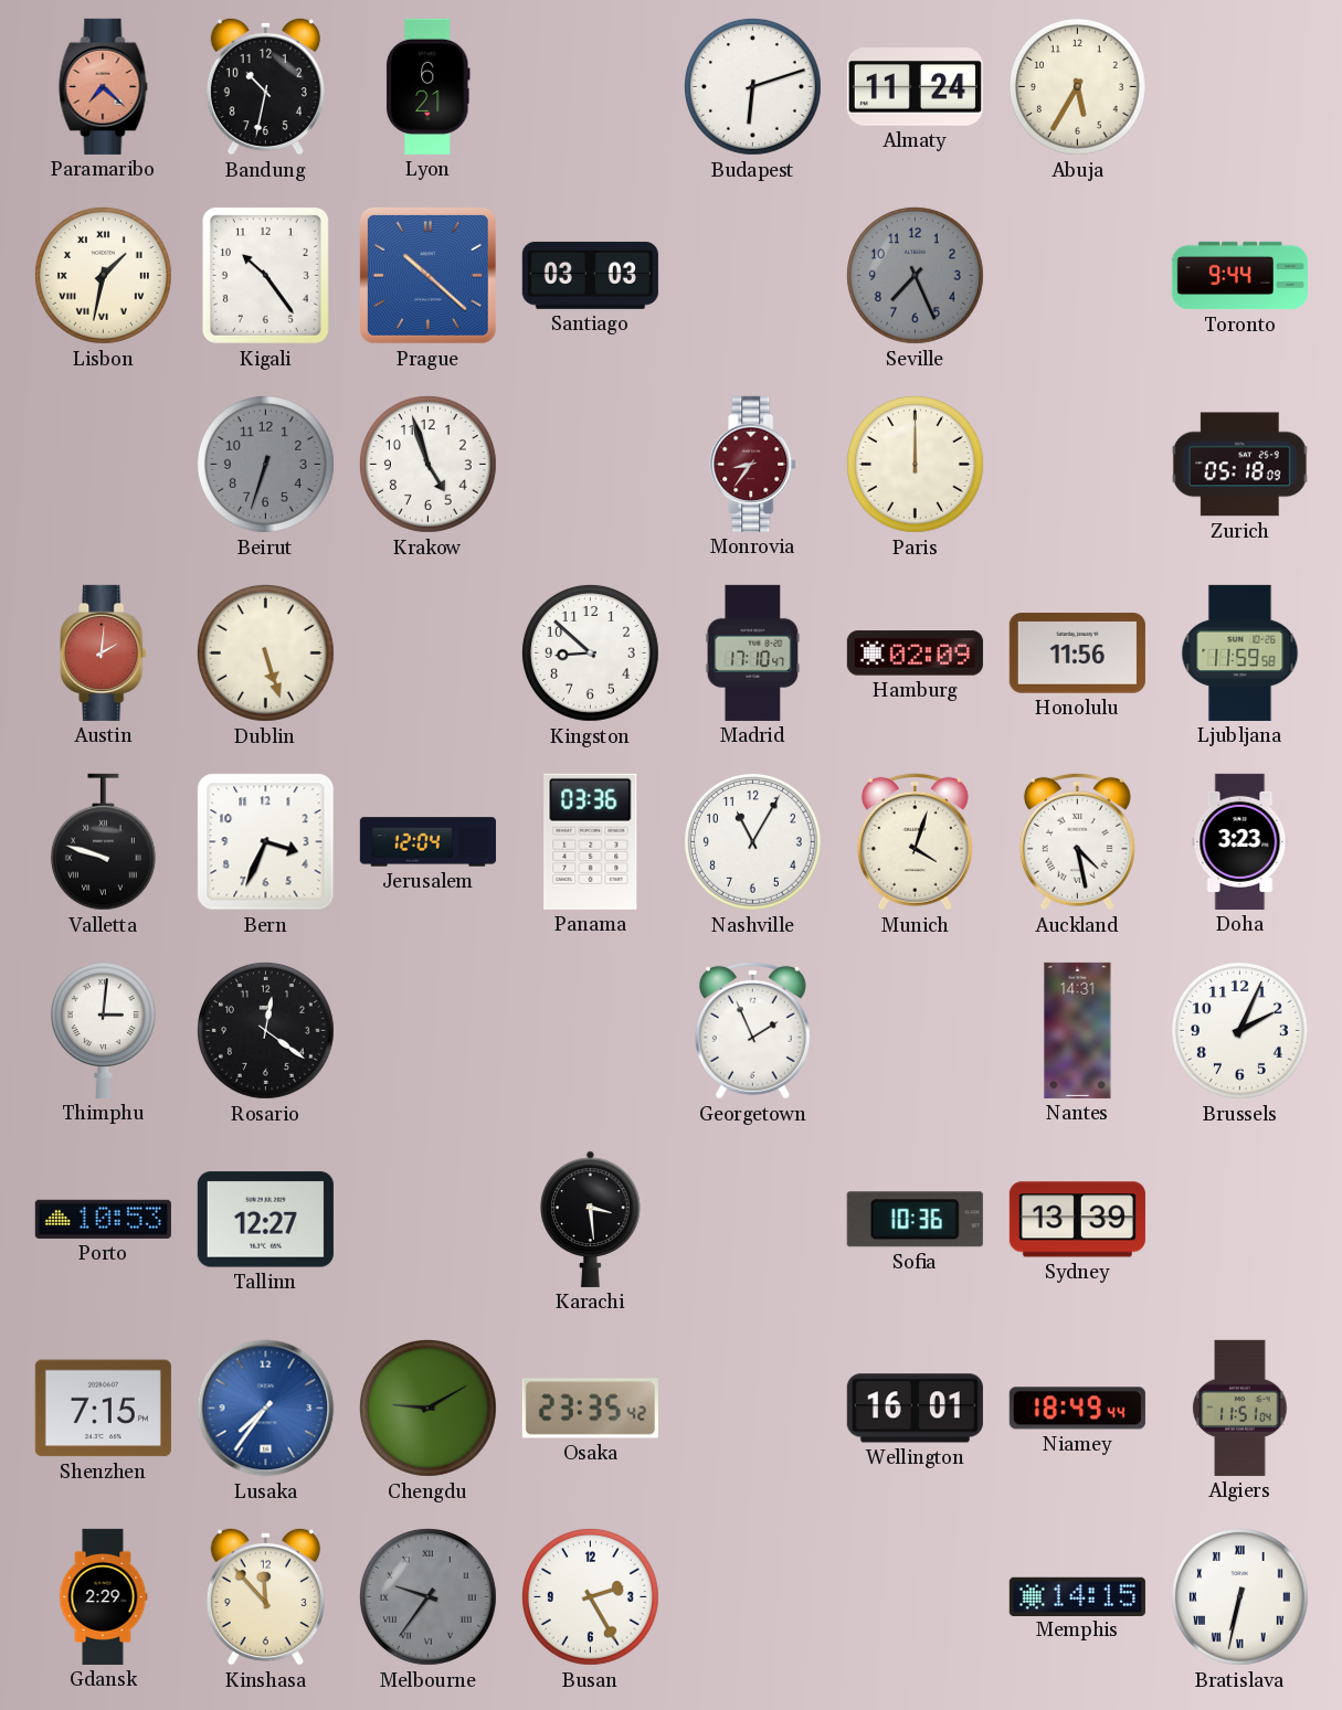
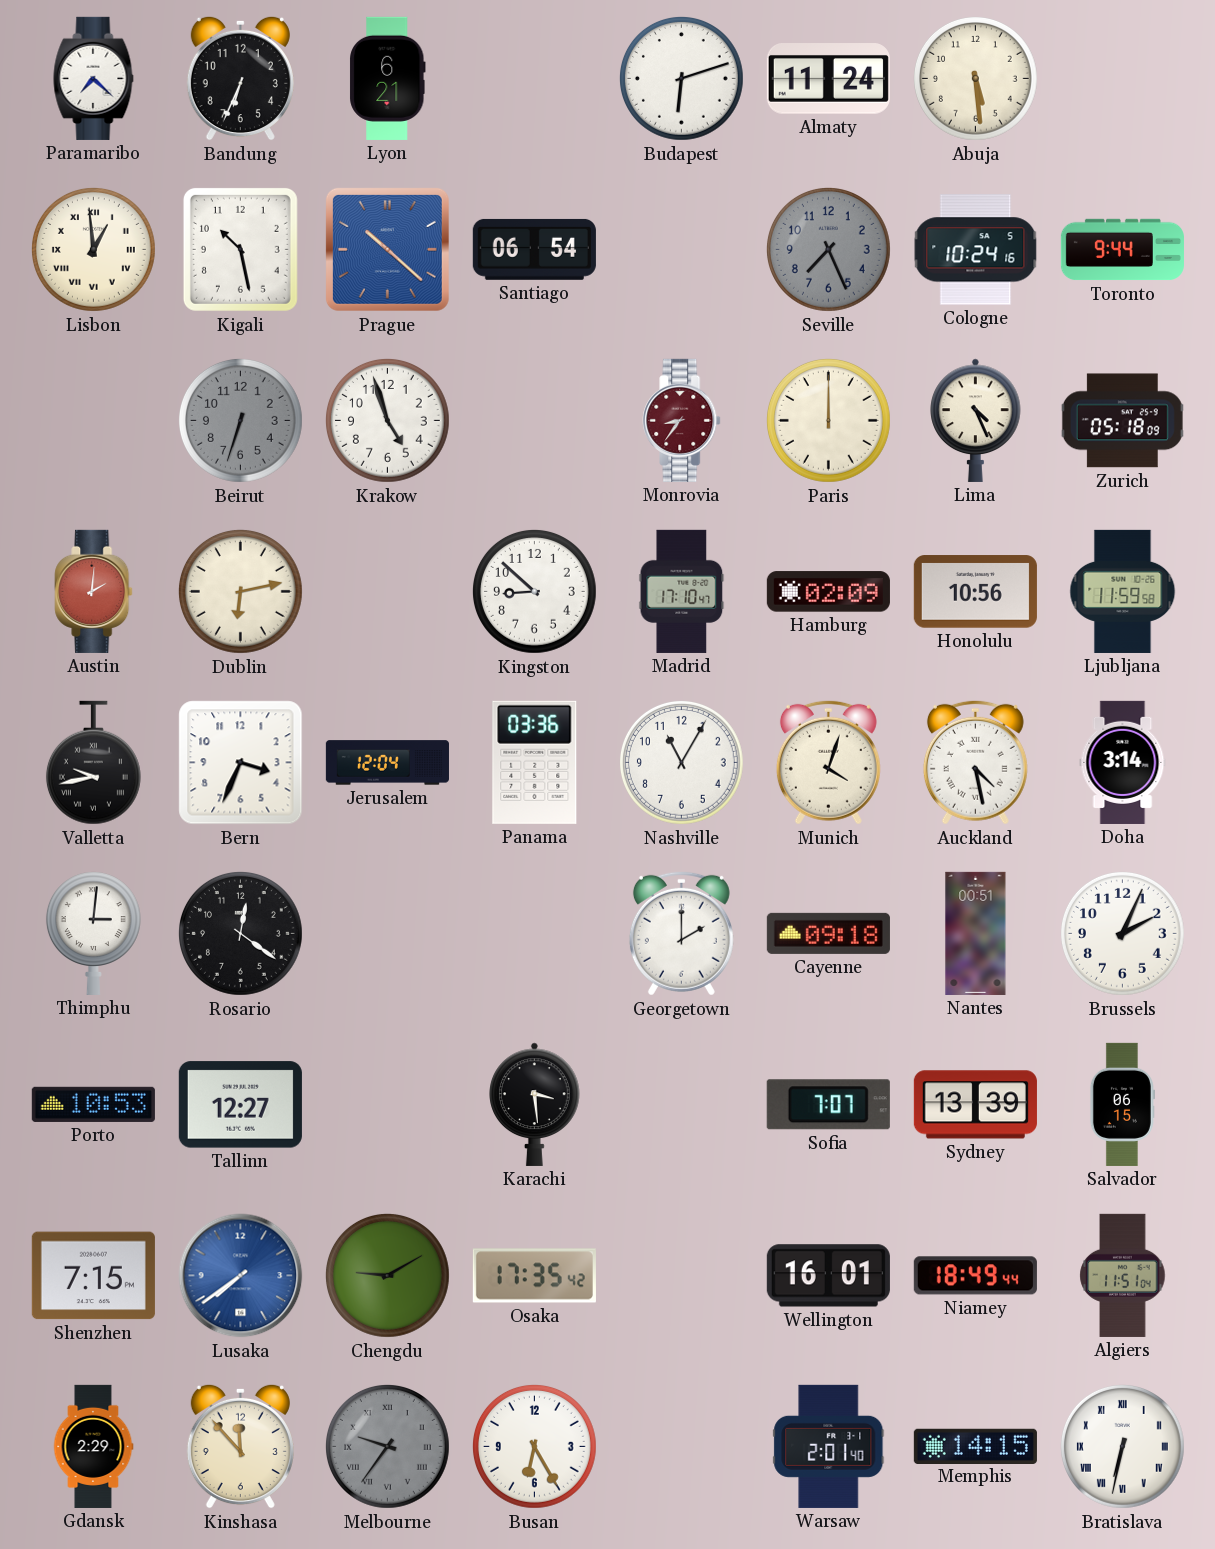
Paramaribo dial: salmon -> white
Bandung: 10:32 -> 6:34
Abuja: 5:35 -> 5:29
Lisbon: 1:32 -> 12:59
Kigali: 10:24 -> 10:28
Santiago: 03:03 -> 06:54
Cologne: none -> 10:24
Lima: none -> 4:26
Dublin: 5:27 -> 6:13
Honolulu: 11:56 -> 10:56
Valletta: 9:48 -> 9:43
Doha: 3:23 -> 3:14
Georgetown: 1:56 -> 2:00
Cayenne: none -> 09:18
Nantes: 14:31 -> 00:51
Sofia: 10:36 -> 7:07
Salvador: none -> 06:15
Lusaka: 7:36 -> 7:39
Osaka: 23:35 -> 17:35
Busan: 2:25 -> 6:25
Warsaw: none -> 2:01
